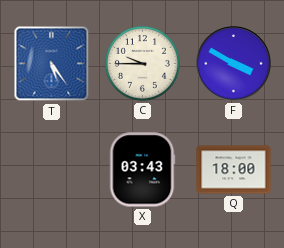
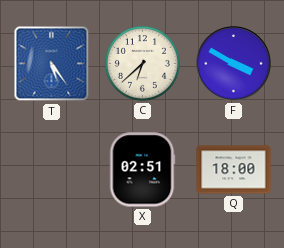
C: 9:45 -> 6:38
X: 03:43 -> 02:51
